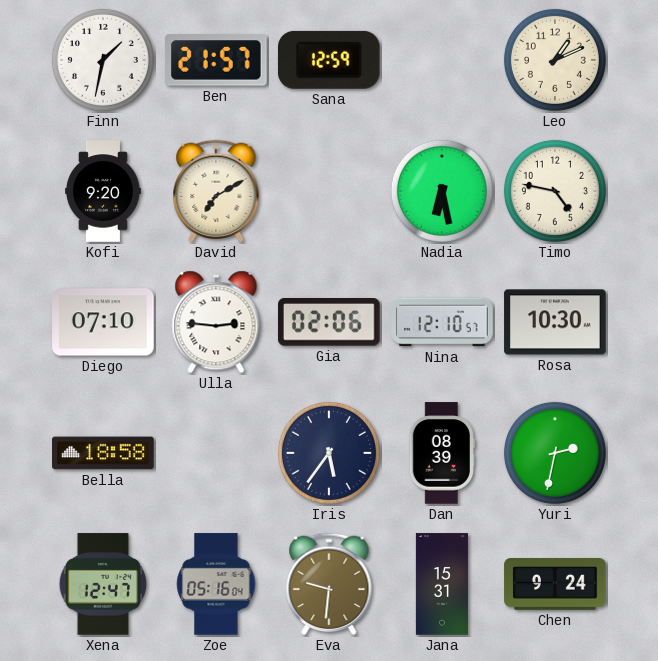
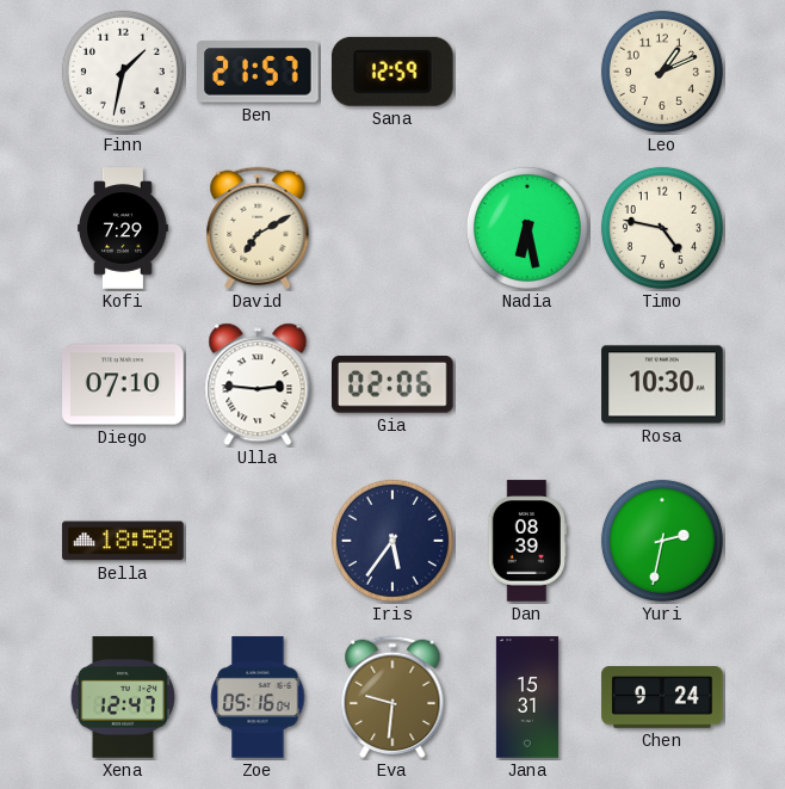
Kofi: 9:20 -> 7:29
Nina: 12:10 -> none
